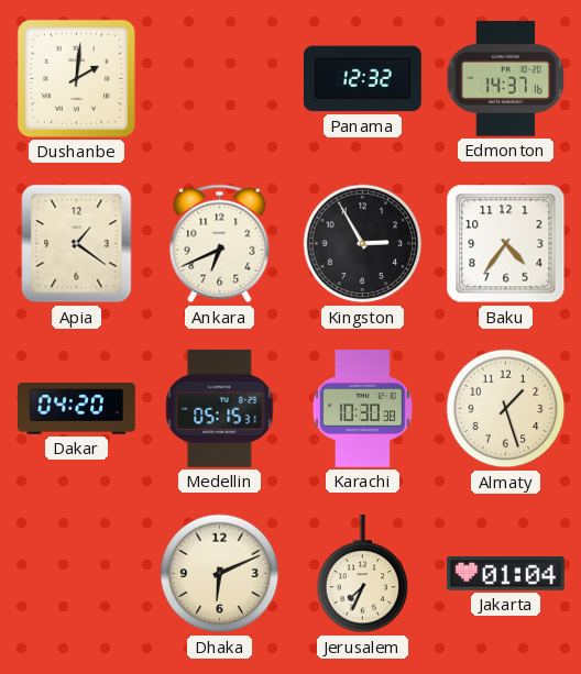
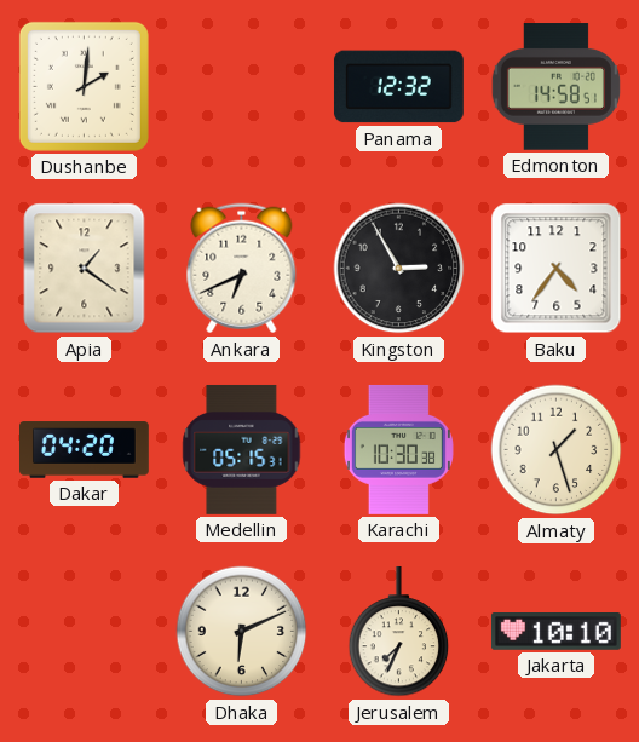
Edmonton: 14:37 -> 14:58
Jakarta: 01:04 -> 10:10
